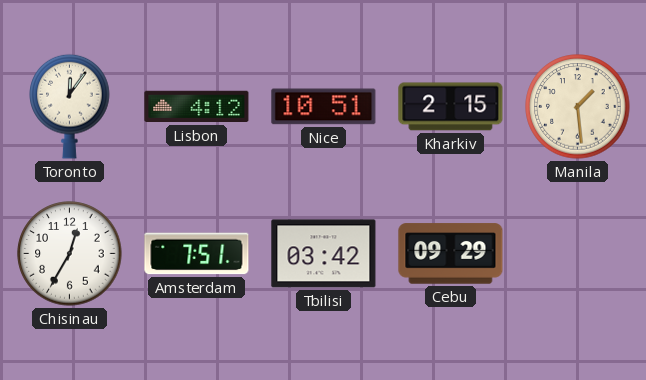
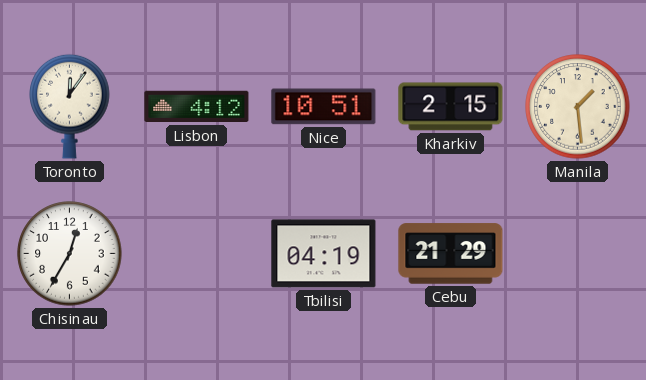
Amsterdam: 7:51 -> none
Tbilisi: 03:42 -> 04:19
Cebu: 09:29 -> 21:29
